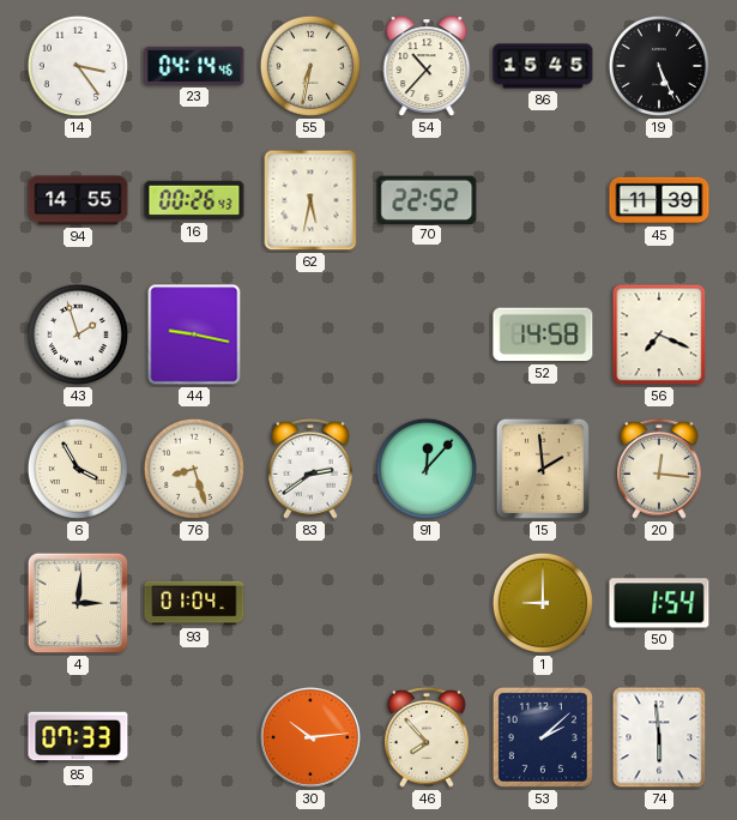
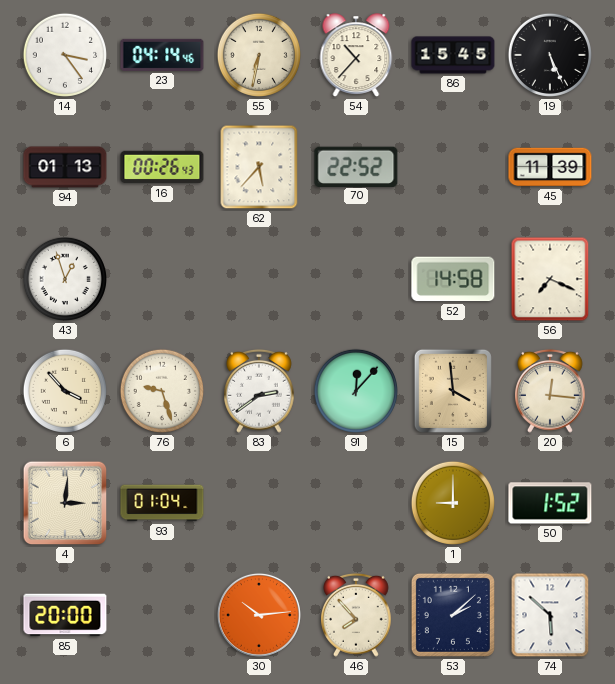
94: 14:55 -> 01:13
62: 5:32 -> 5:37
43: 1:57 -> 12:57
44: 9:17 -> none
6: 3:55 -> 3:53
76: 8:27 -> 9:27
15: 1:59 -> 3:59
50: 1:54 -> 1:52
85: 07:33 -> 20:00
74: 5:59 -> 5:52
